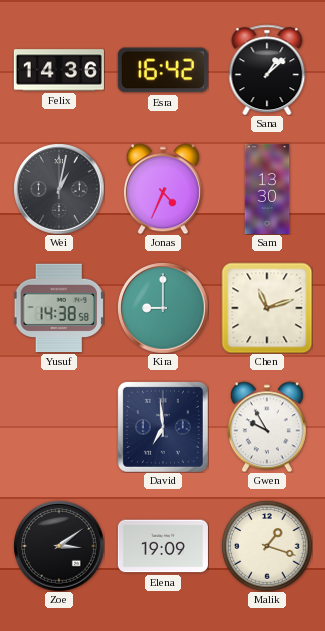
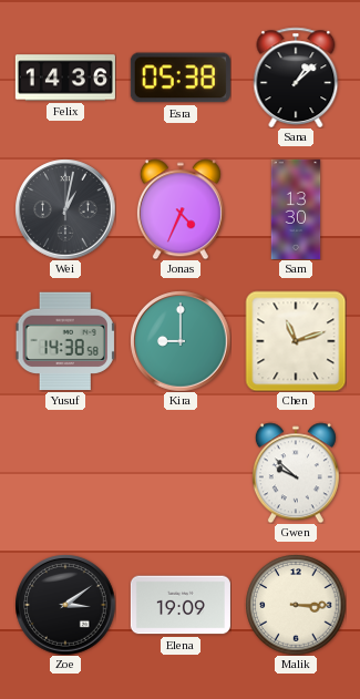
Esra: 16:42 -> 05:38
David: 6:59 -> none
Gwen: 9:55 -> 9:52
Malik: 1:18 -> 3:15
